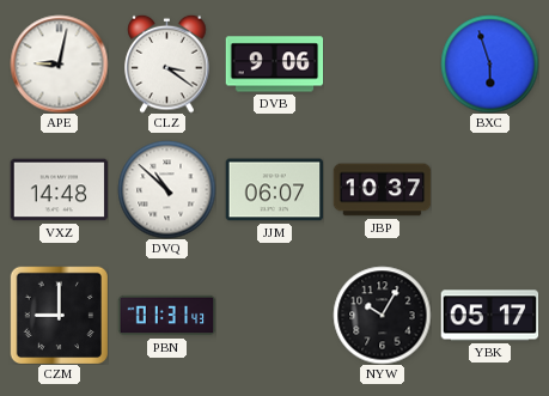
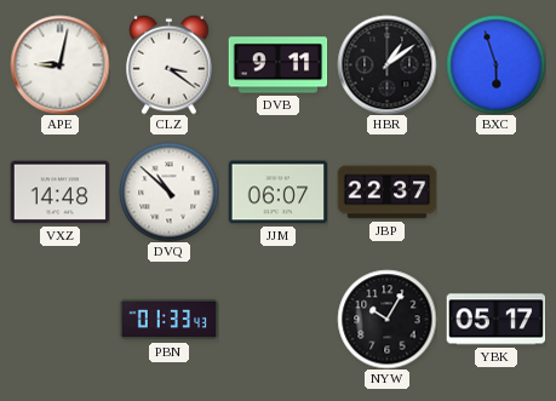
DVB: 9:06 -> 9:11
HBR: none -> 1:09
JBP: 10:37 -> 22:37
CZM: 9:00 -> none
PBN: 01:31 -> 01:33
